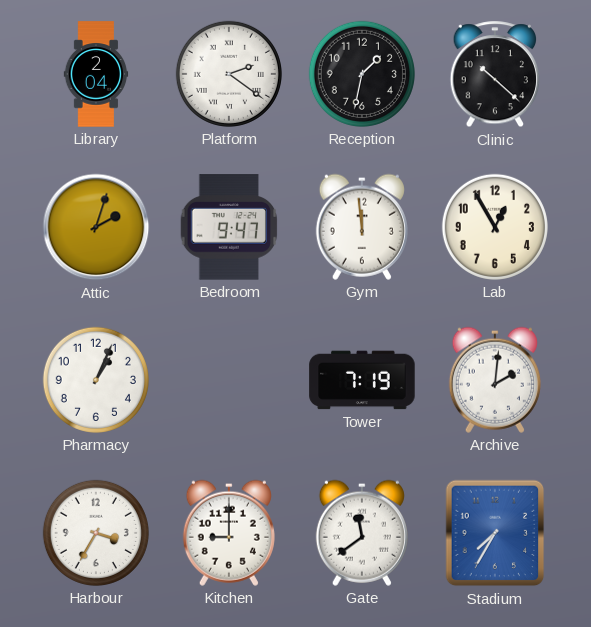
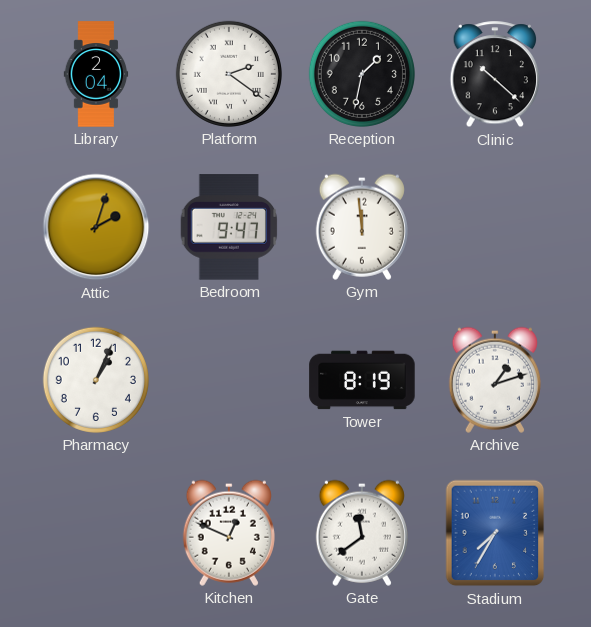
Lab: 12:55 -> none
Tower: 7:19 -> 8:19
Archive: 2:01 -> 1:12
Harbour: 3:35 -> none
Kitchen: 9:00 -> 12:49
